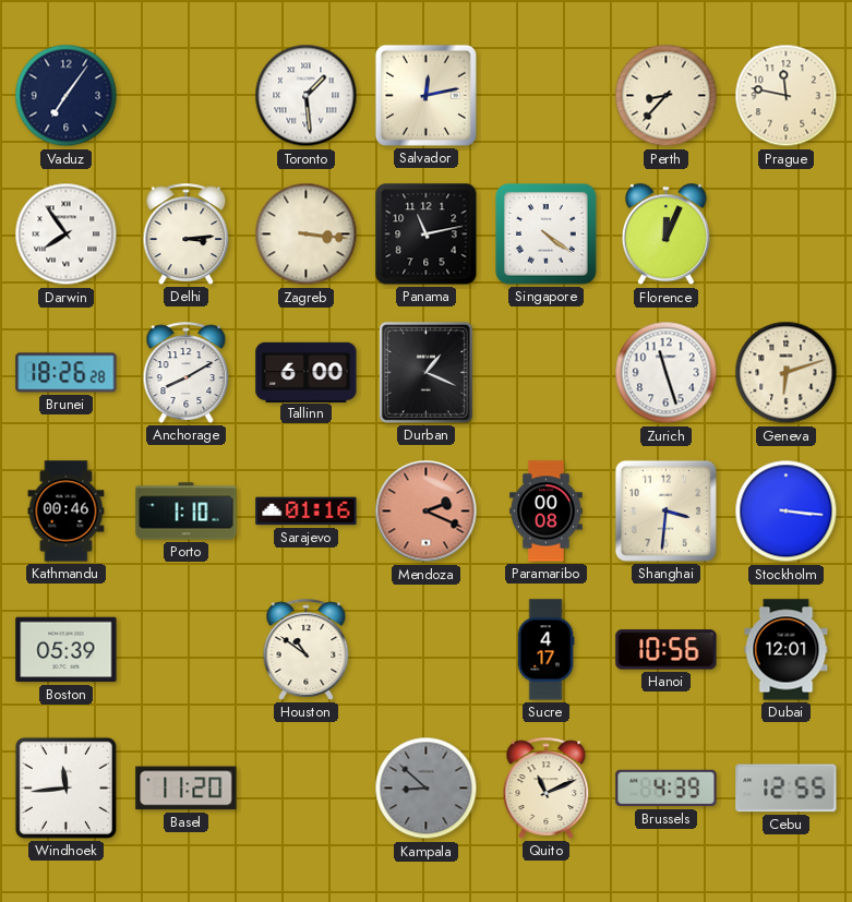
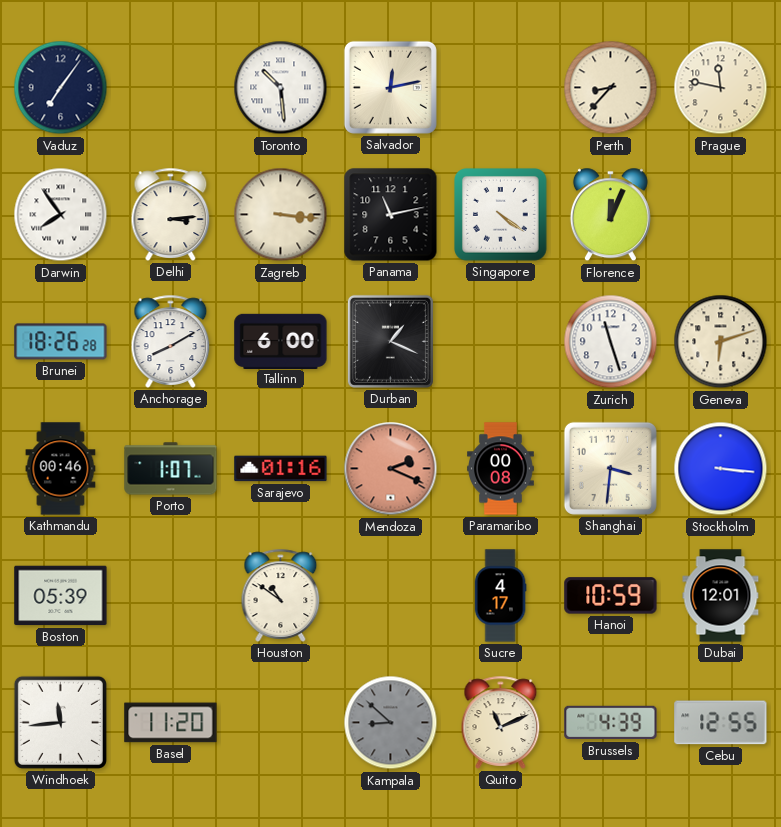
Toronto: 1:29 -> 10:29
Porto: 1:10 -> 1:07
Hanoi: 10:56 -> 10:59
